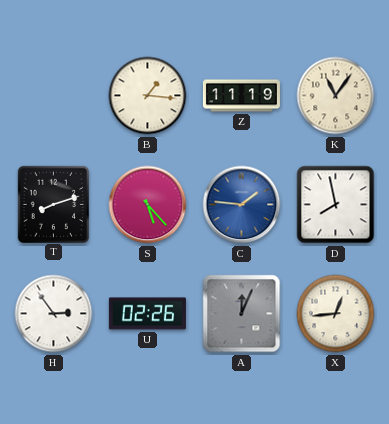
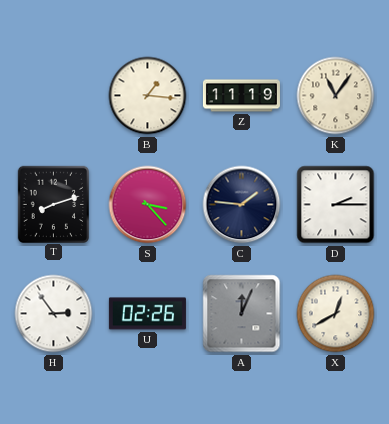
S: 5:23 -> 3:23
C dial: blue -> navy
D: 7:58 -> 2:15
X: 12:44 -> 12:40
